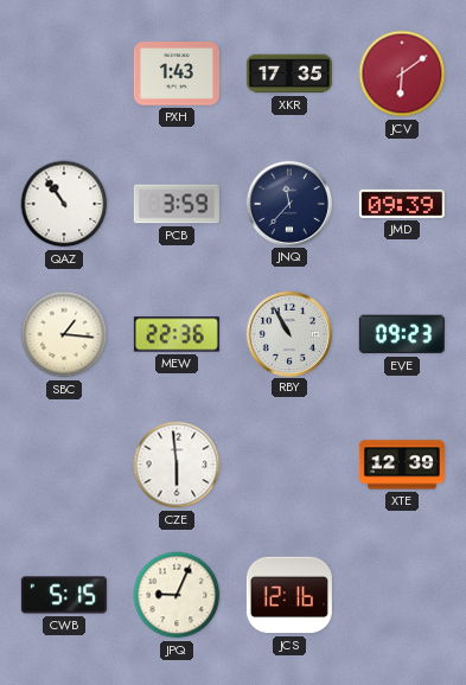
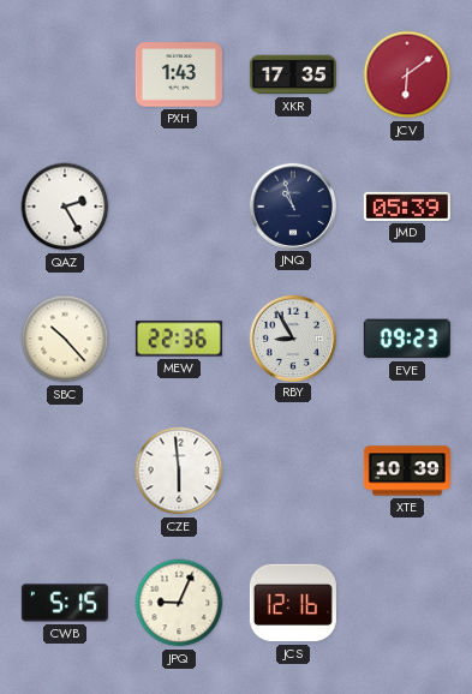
QAZ: 10:54 -> 2:25
PCB: 3:59 -> none
JNQ: 11:37 -> 10:57
JMD: 09:39 -> 05:39
SBC: 1:16 -> 10:23
RBY: 10:55 -> 8:55
XTE: 12:39 -> 10:39
